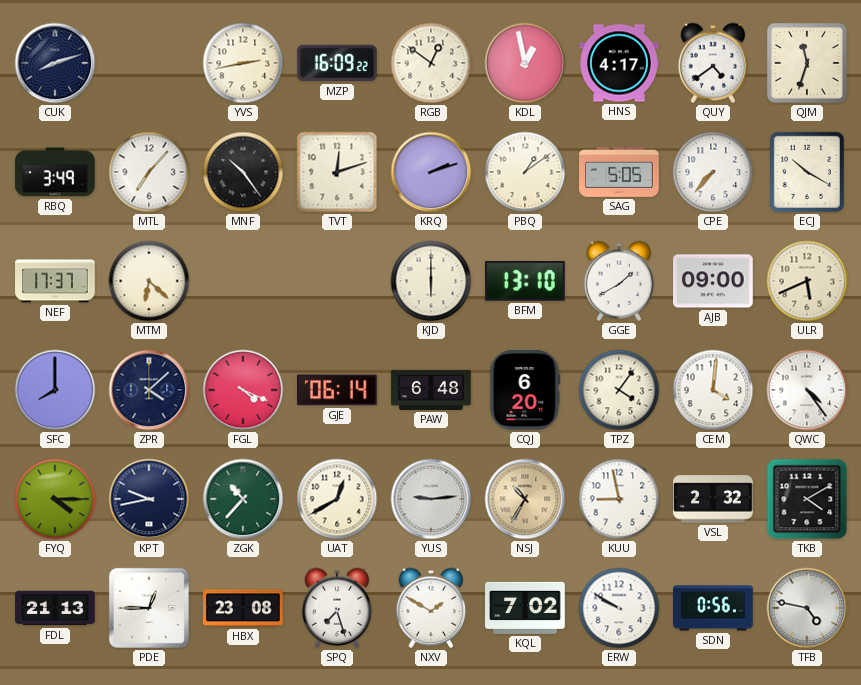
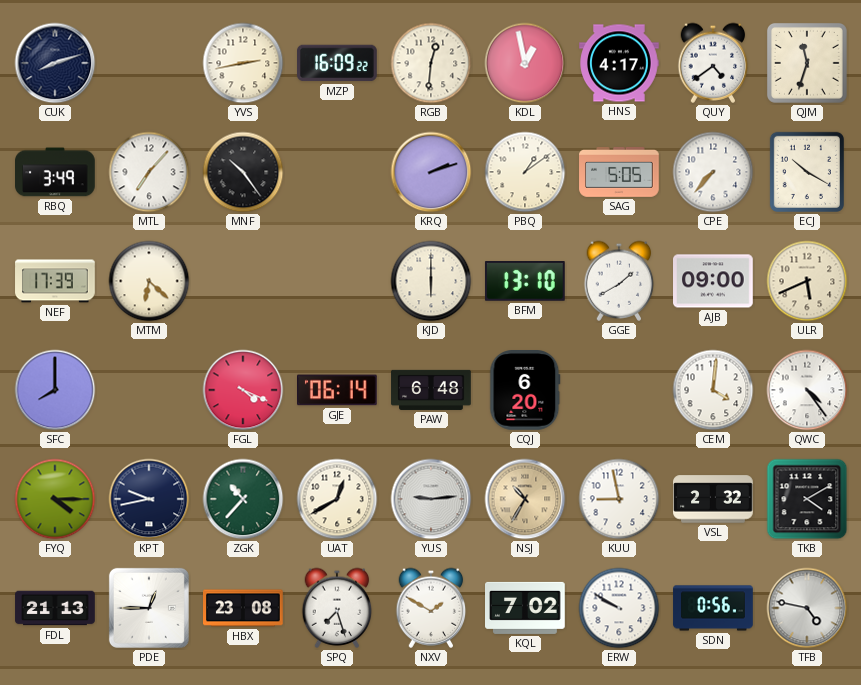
RGB: 12:51 -> 12:31
TVT: 12:12 -> none
NEF: 17:37 -> 17:39
ZPR: 4:08 -> none
TPZ: 4:06 -> none
